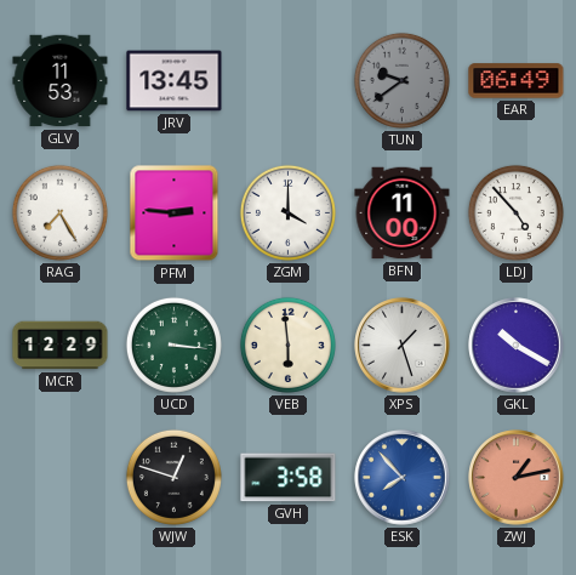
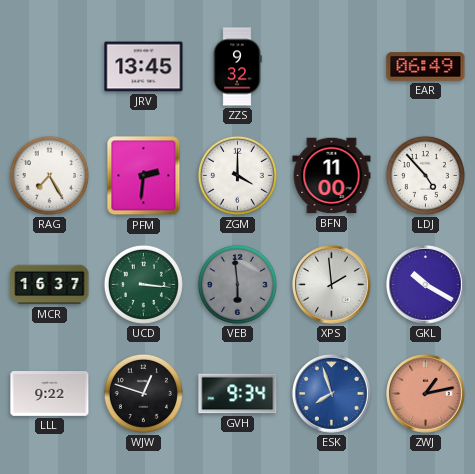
GLV: 11:53 -> none
ZZS: none -> 9:32
TUN: 9:39 -> none
PFM: 2:46 -> 2:31
MCR: 12:29 -> 16:37
VEB dial: cream -> grey
XPS: 1:27 -> 1:59
LLL: none -> 9:22
GVH: 3:58 -> 9:34
ESK: 7:53 -> 7:57
